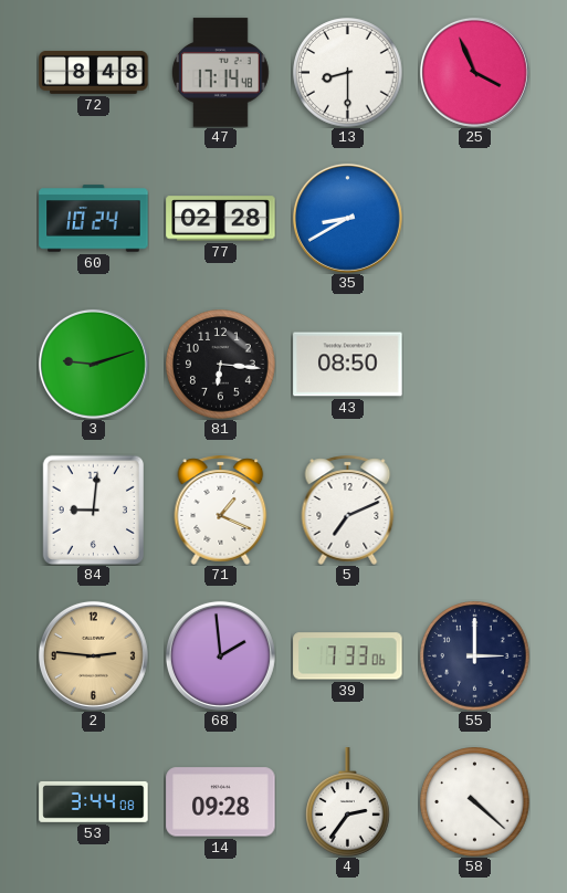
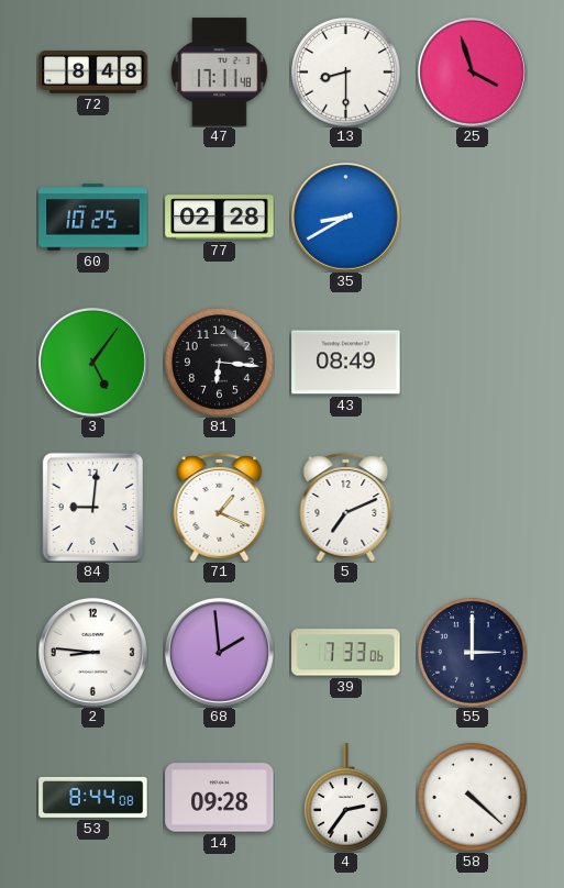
47: 17:14 -> 17:11
25: 3:56 -> 3:57
60: 10:24 -> 10:25
3: 9:12 -> 5:06
43: 08:50 -> 08:49
2: 2:46 -> 8:46
2 dial: champagne -> white
53: 3:44 -> 8:44
